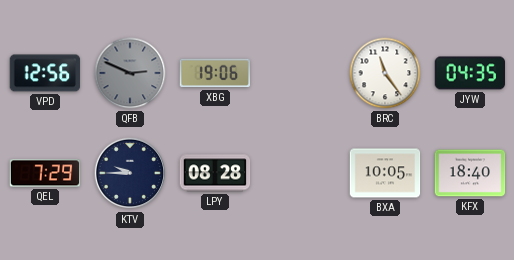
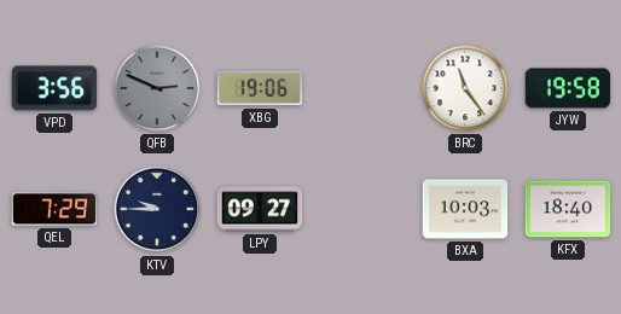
VPD: 12:56 -> 3:56
JYW: 04:35 -> 19:58
LPY: 08:28 -> 09:27
BXA: 10:05 -> 10:03
